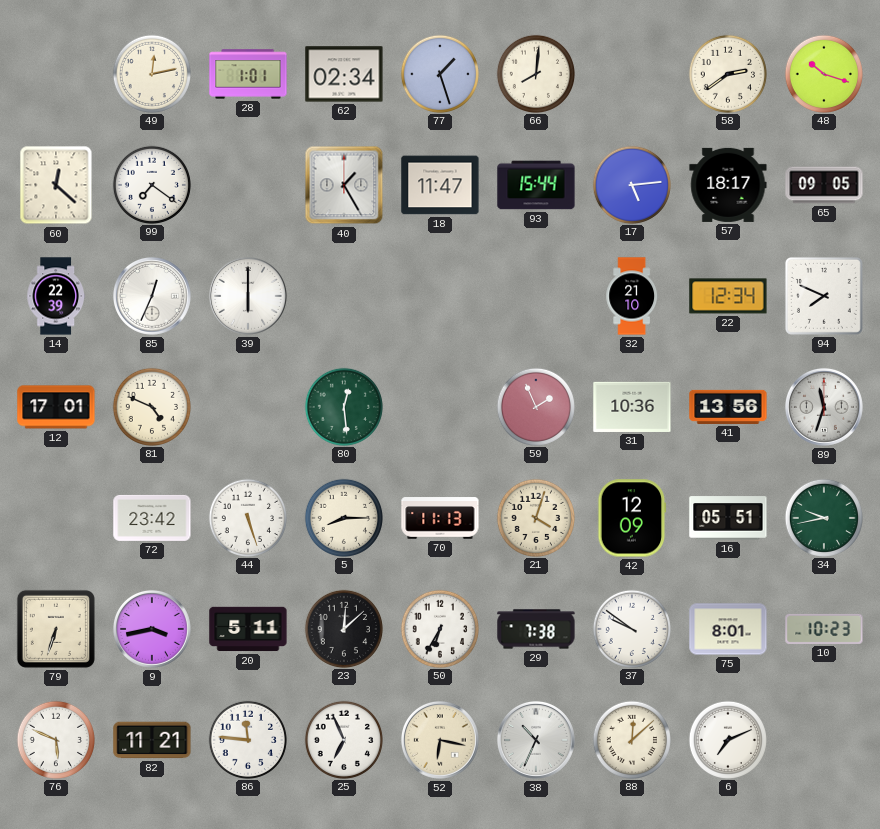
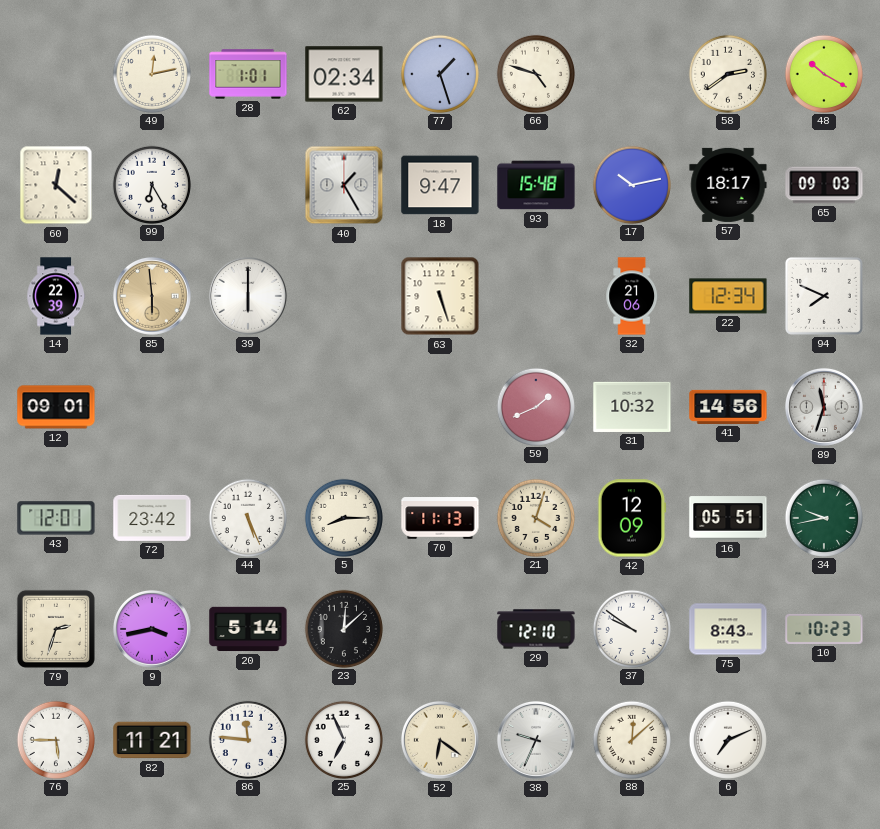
66: 8:01 -> 4:48
48: 10:18 -> 10:20
99: 7:21 -> 6:25
18: 11:47 -> 9:47
93: 15:44 -> 15:48
17: 5:14 -> 10:13
65: 09:05 -> 09:03
85: 12:34 -> 5:59
85 dial: white -> champagne
63: none -> 5:27
32: 21:10 -> 21:06
12: 17:01 -> 09:01
81: 4:49 -> none
80: 12:29 -> none
59: 1:56 -> 1:41
31: 10:36 -> 10:32
41: 13:56 -> 14:56
43: none -> 12:01
44: 5:27 -> 5:26
79: 6:33 -> 2:33
20: 5:11 -> 5:14
50: 6:35 -> none
29: 7:38 -> 12:10
75: 8:01 -> 8:43
76: 5:49 -> 5:45
52: 6:17 -> 6:21
38: 10:34 -> 9:34
